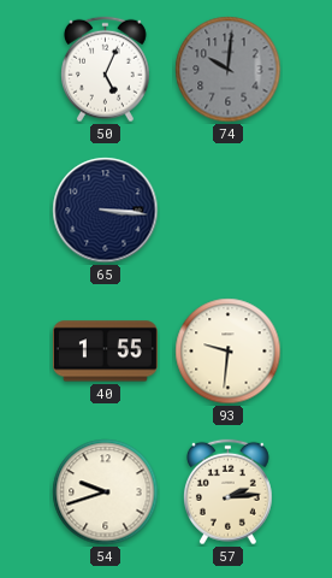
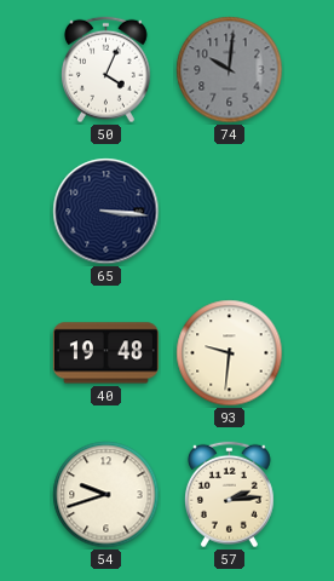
50: 5:04 -> 4:04
40: 1:55 -> 19:48
